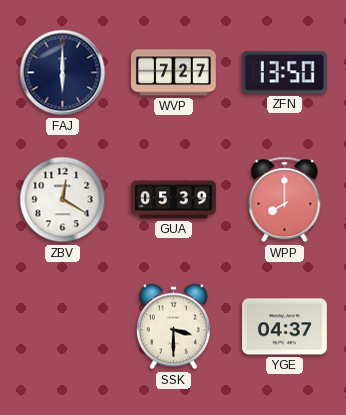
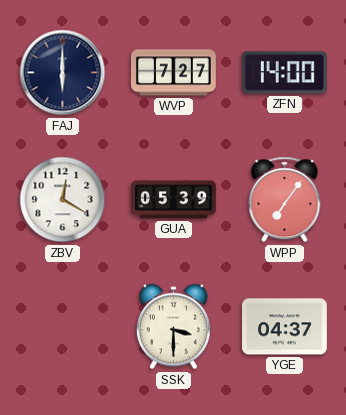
ZFN: 13:50 -> 14:00
WPP: 8:00 -> 7:06
